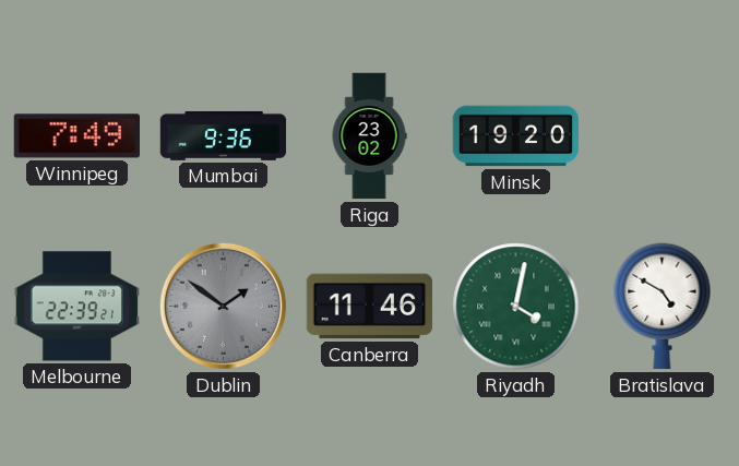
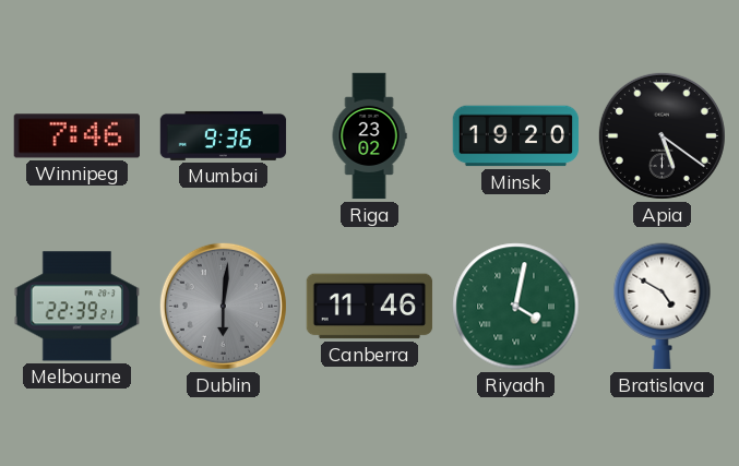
Winnipeg: 7:49 -> 7:46
Apia: none -> 5:21
Dublin: 1:51 -> 6:01
